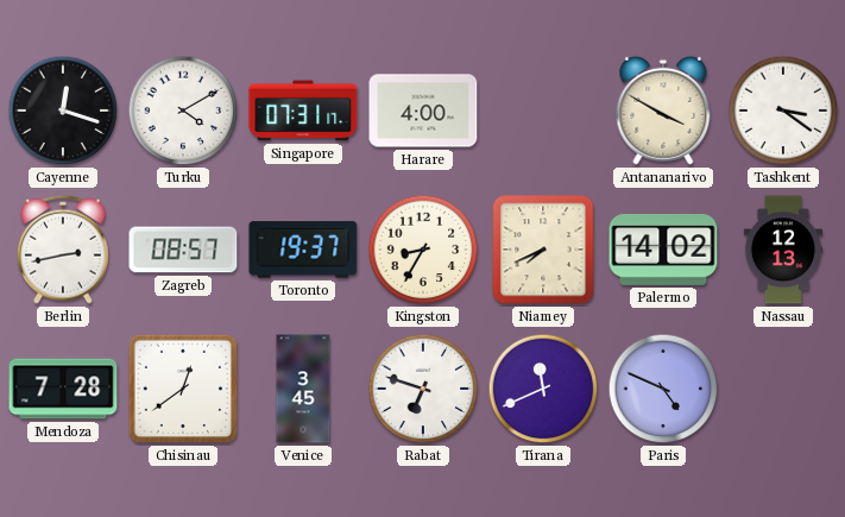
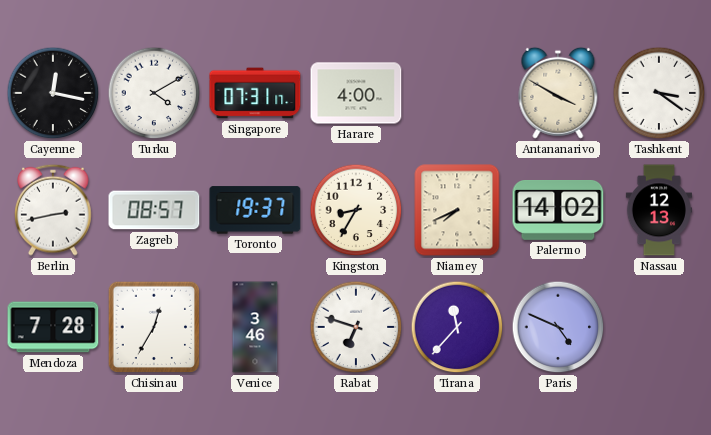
Cayenne: 12:18 -> 12:17
Chisinau: 12:39 -> 12:35
Venice: 3:45 -> 3:46
Tirana: 11:41 -> 11:37
